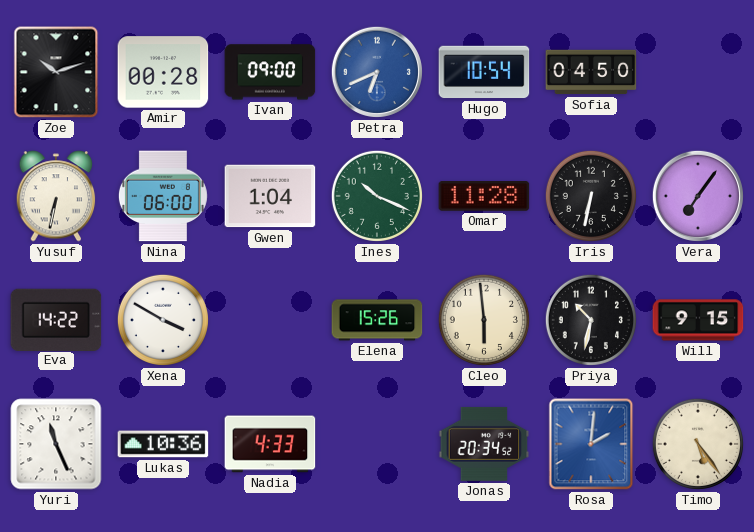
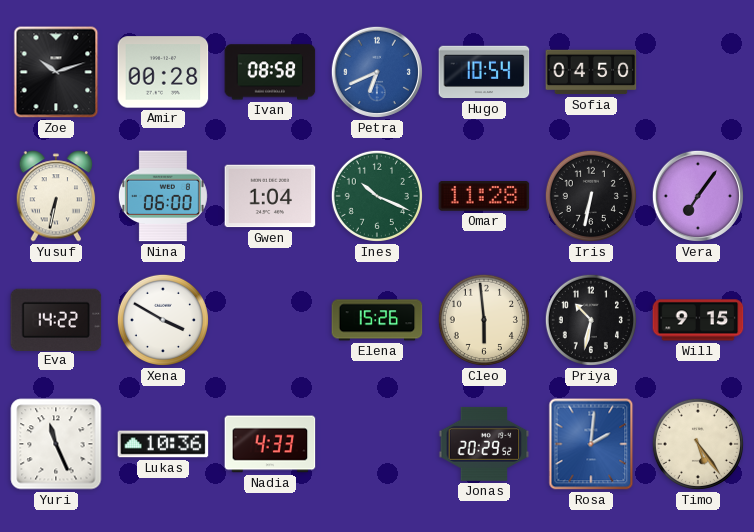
Ivan: 09:00 -> 08:58
Jonas: 20:34 -> 20:29
